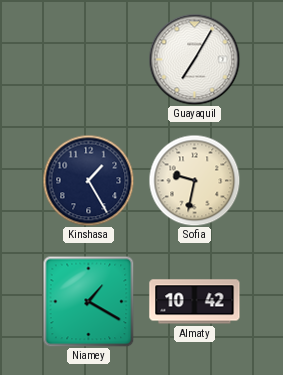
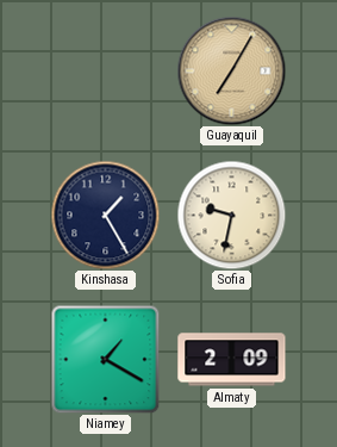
Guayaquil dial: white -> champagne
Almaty: 10:42 -> 2:09
